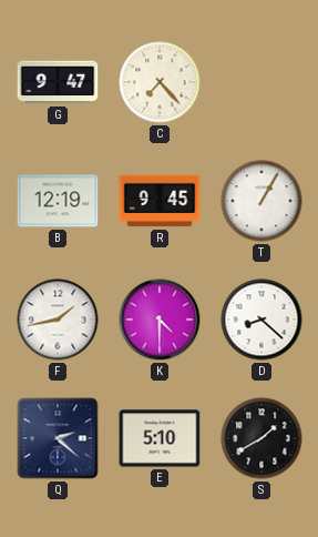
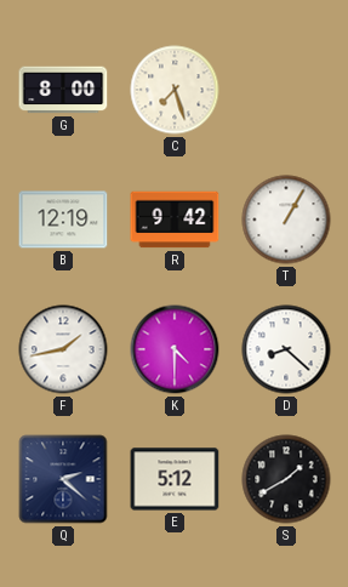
G: 9:47 -> 8:00
C: 7:23 -> 7:27
R: 9:45 -> 9:42
E: 5:10 -> 5:12
